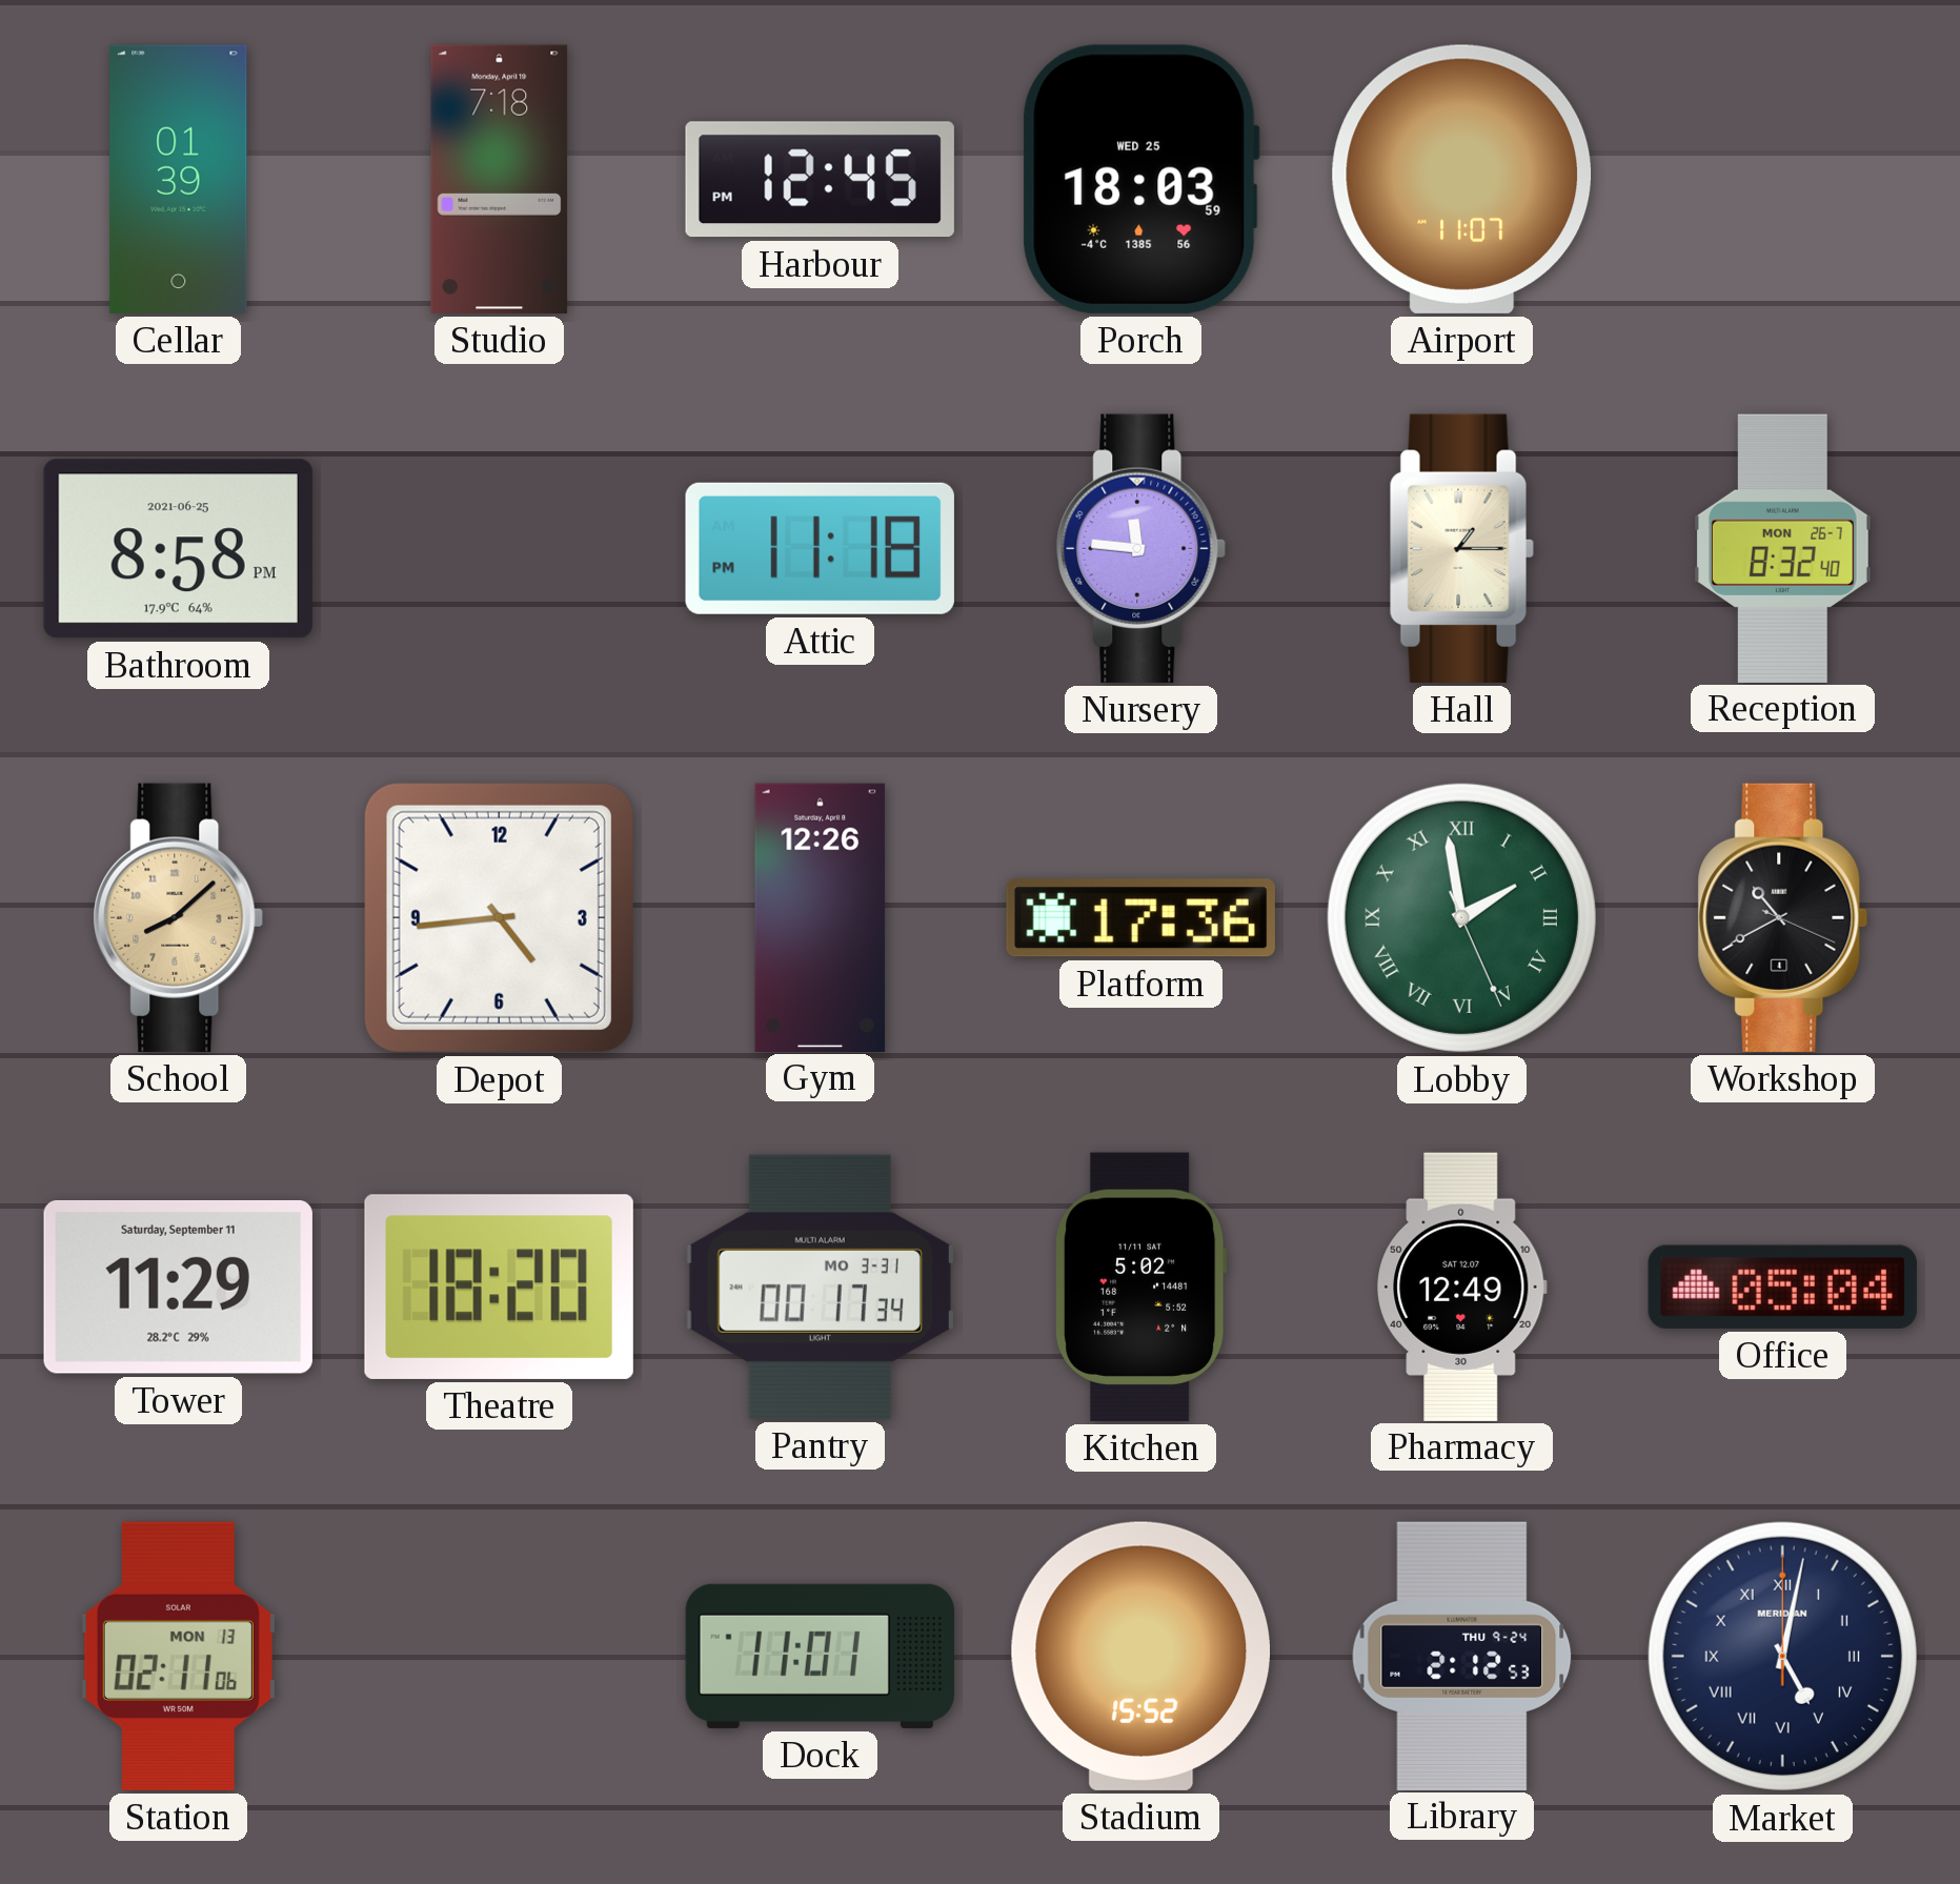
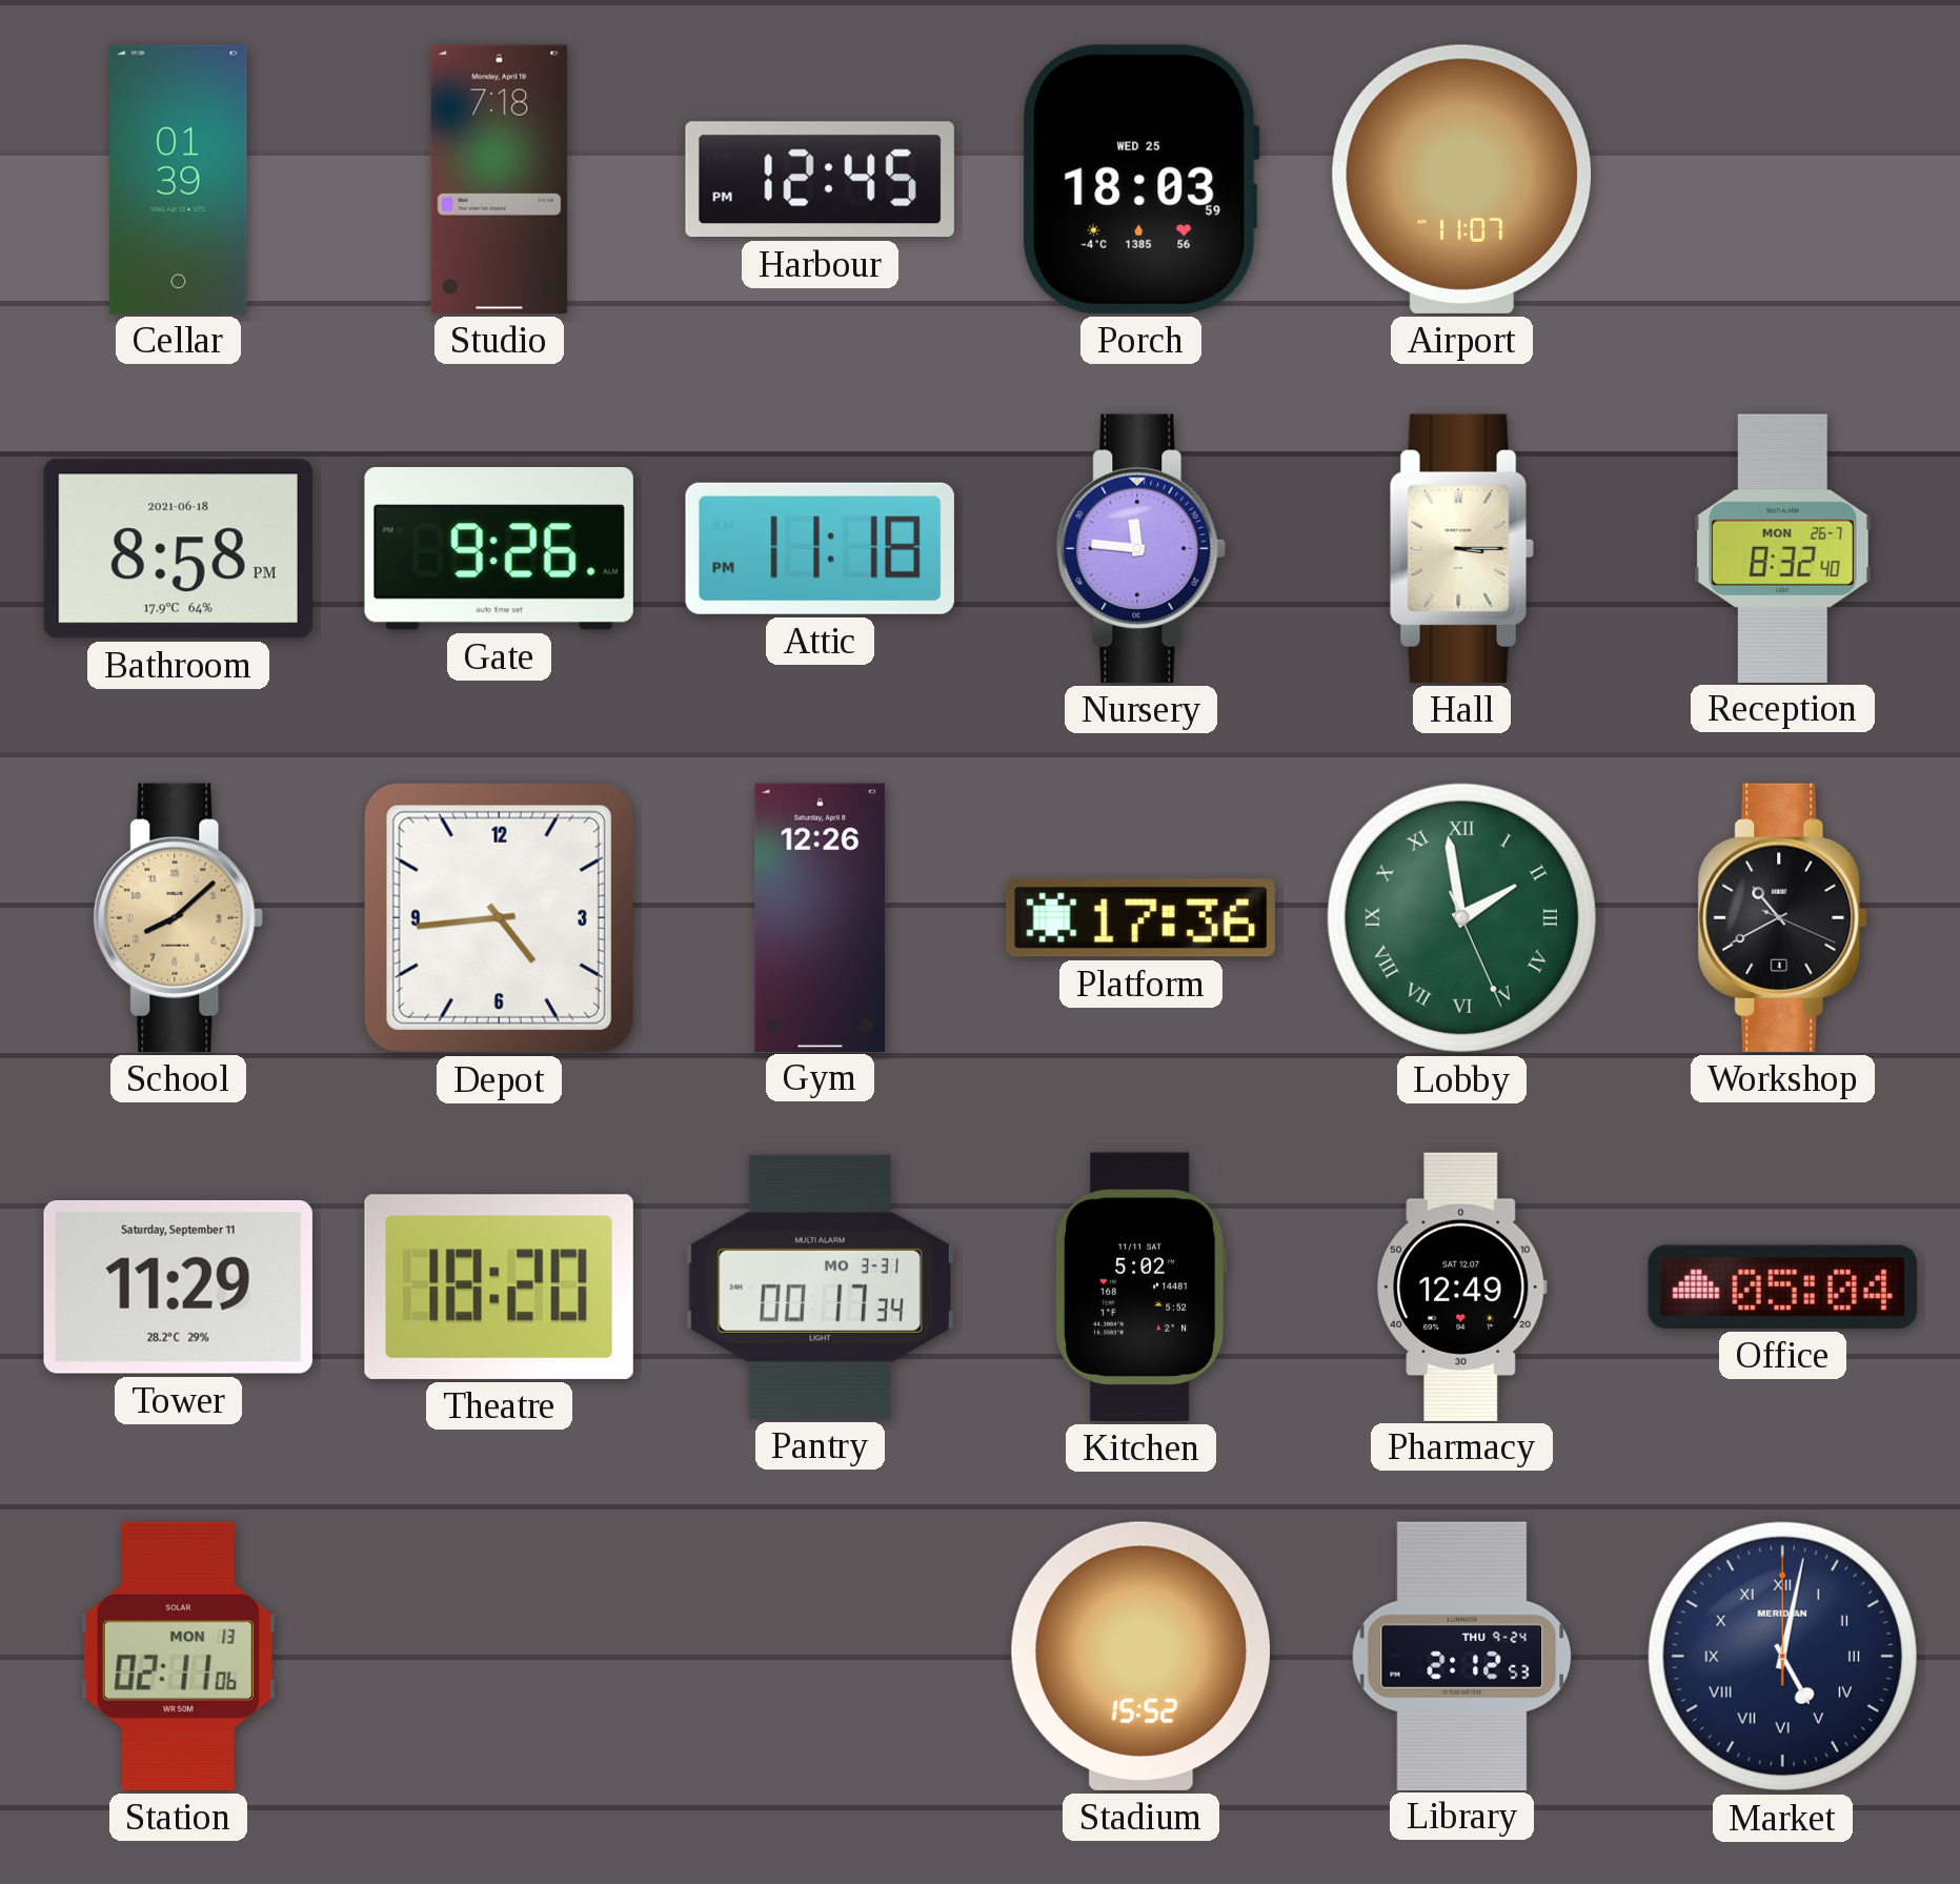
Bathroom date: 2021-06-25 -> 2021-06-18
Gate: none -> 9:26
Hall: 1:15 -> 3:15
Dock: 11:01 -> none
